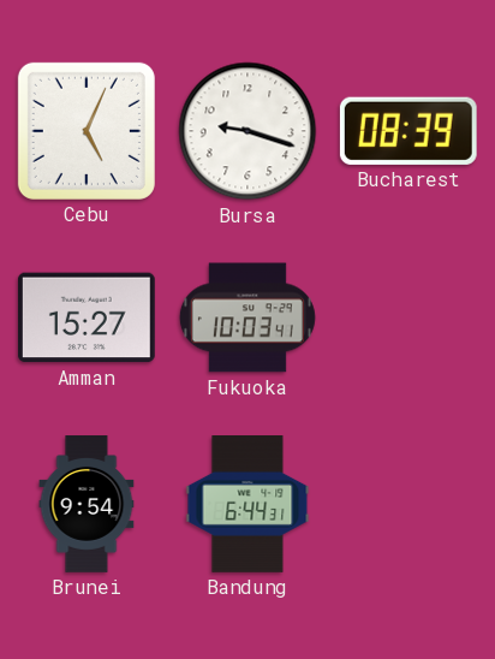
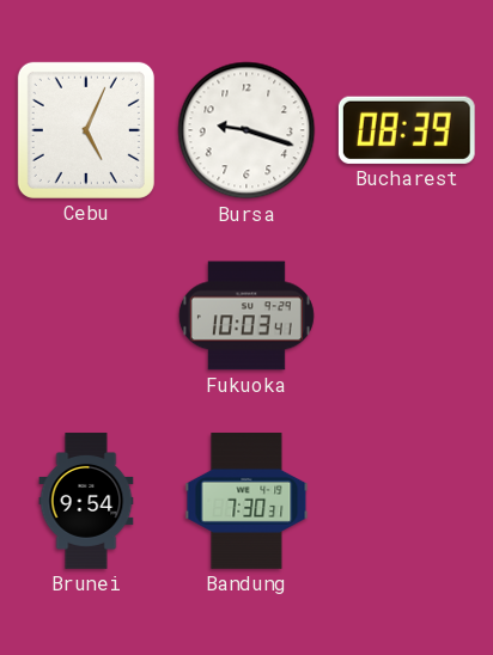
Amman: 15:27 -> none
Bandung: 6:44 -> 7:30
